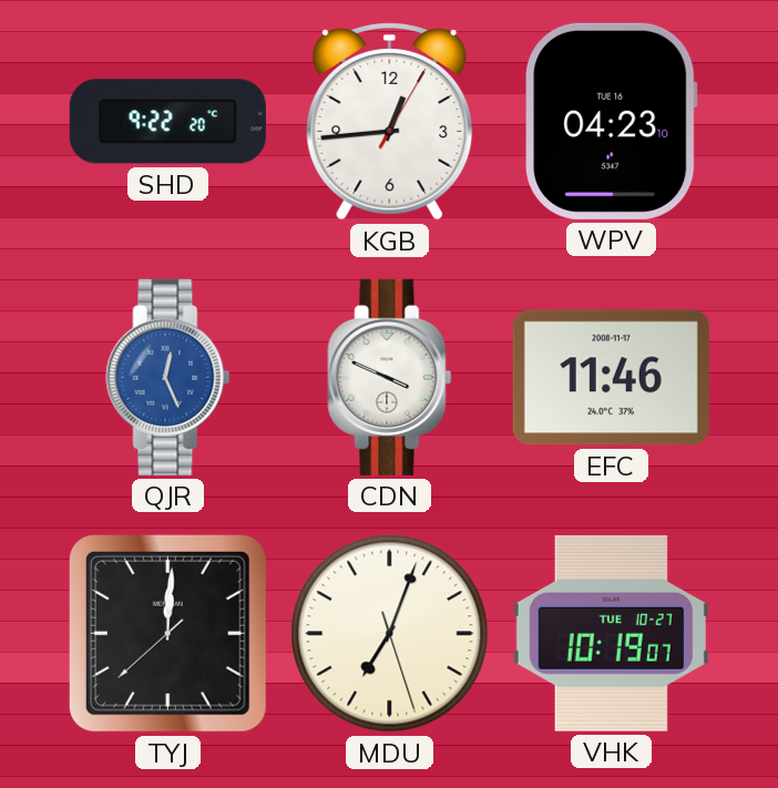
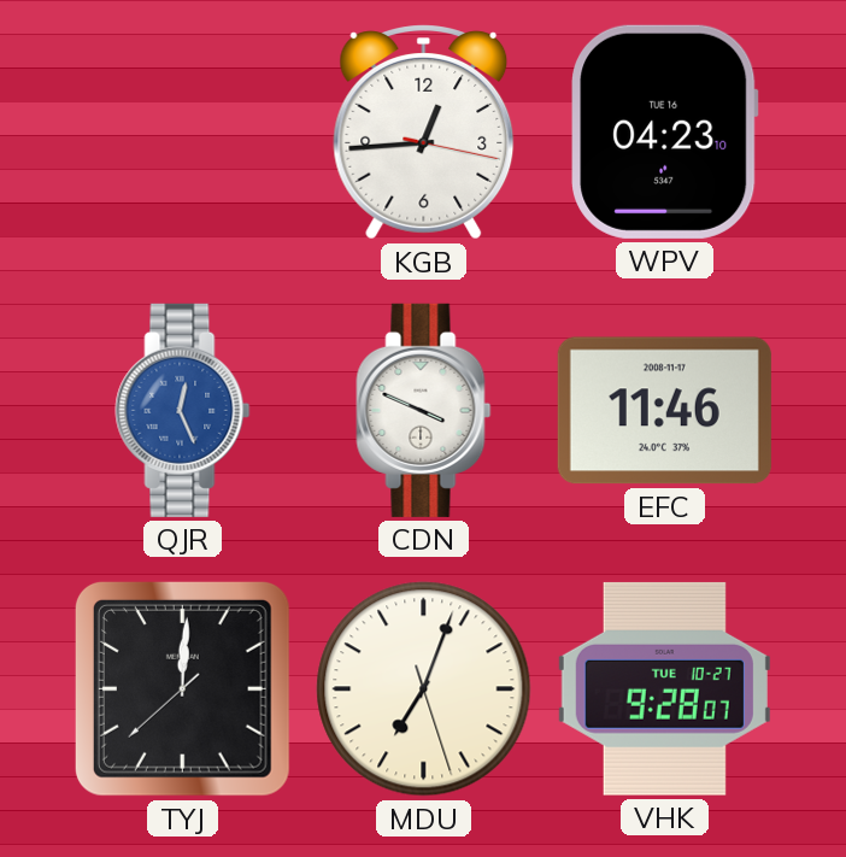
SHD: 9:22 -> none
KGB: 12:44:05 -> 12:44:17
VHK: 10:19 -> 9:28
